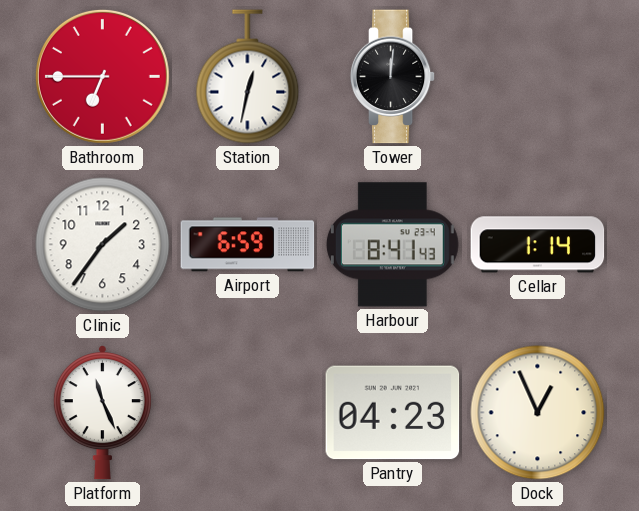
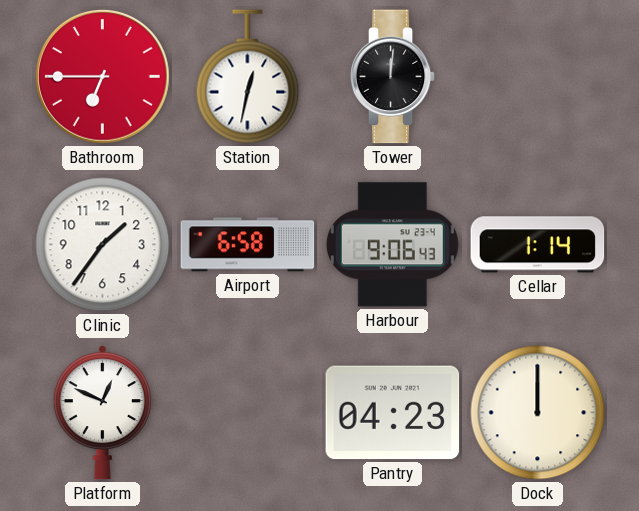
Airport: 6:59 -> 6:58
Harbour: 8:41 -> 9:06
Platform: 11:26 -> 12:49
Dock: 12:56 -> 12:00
